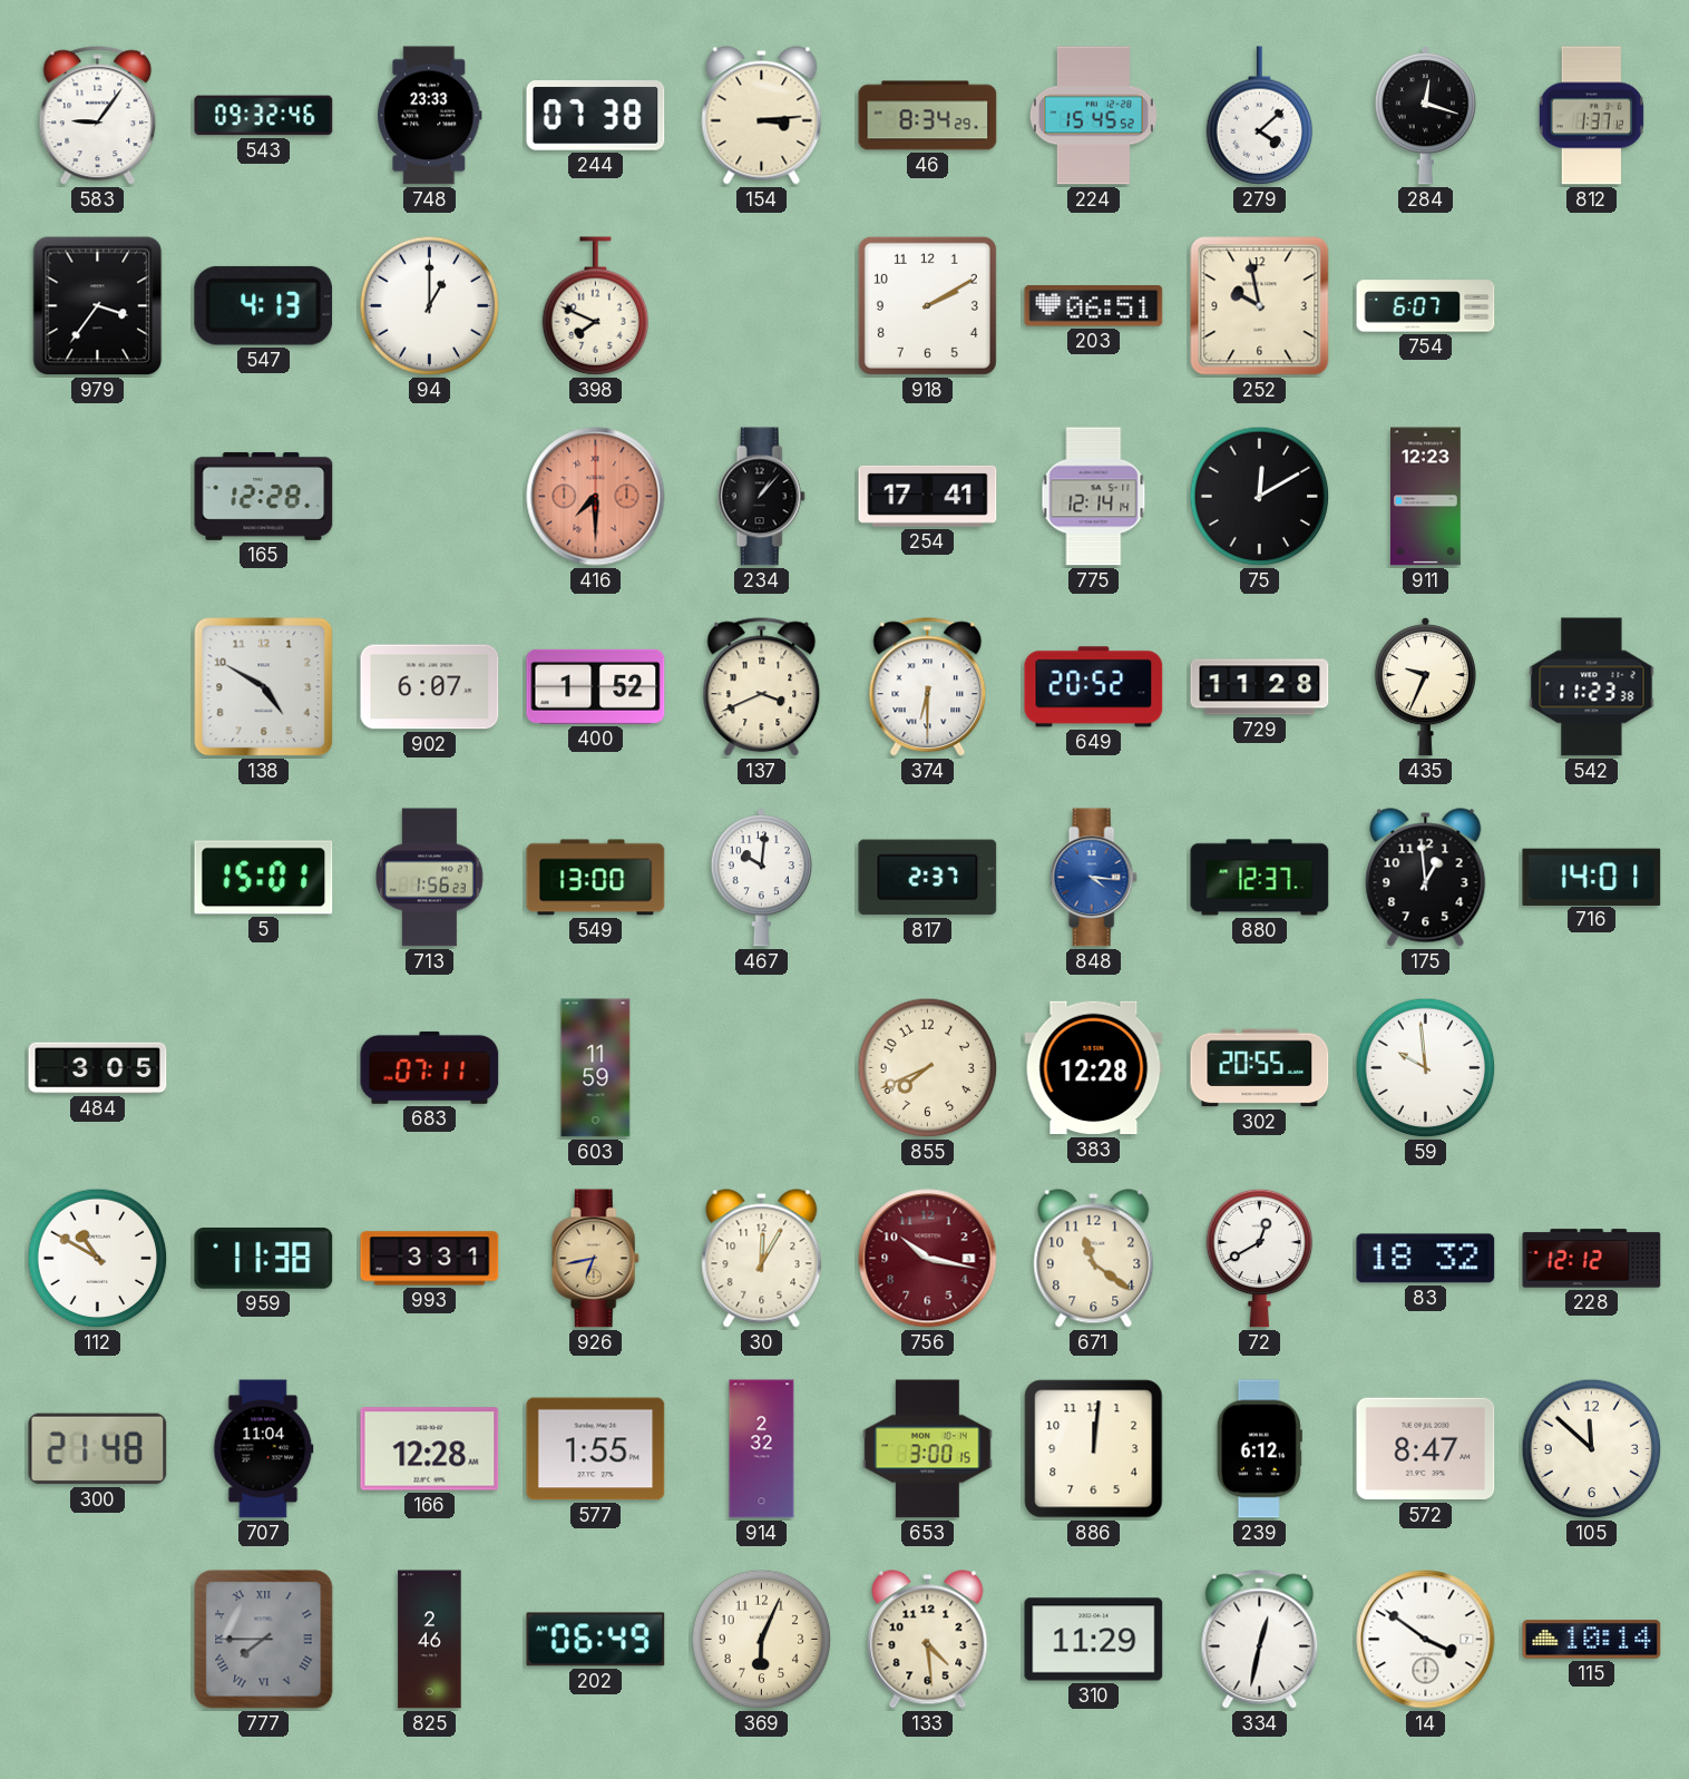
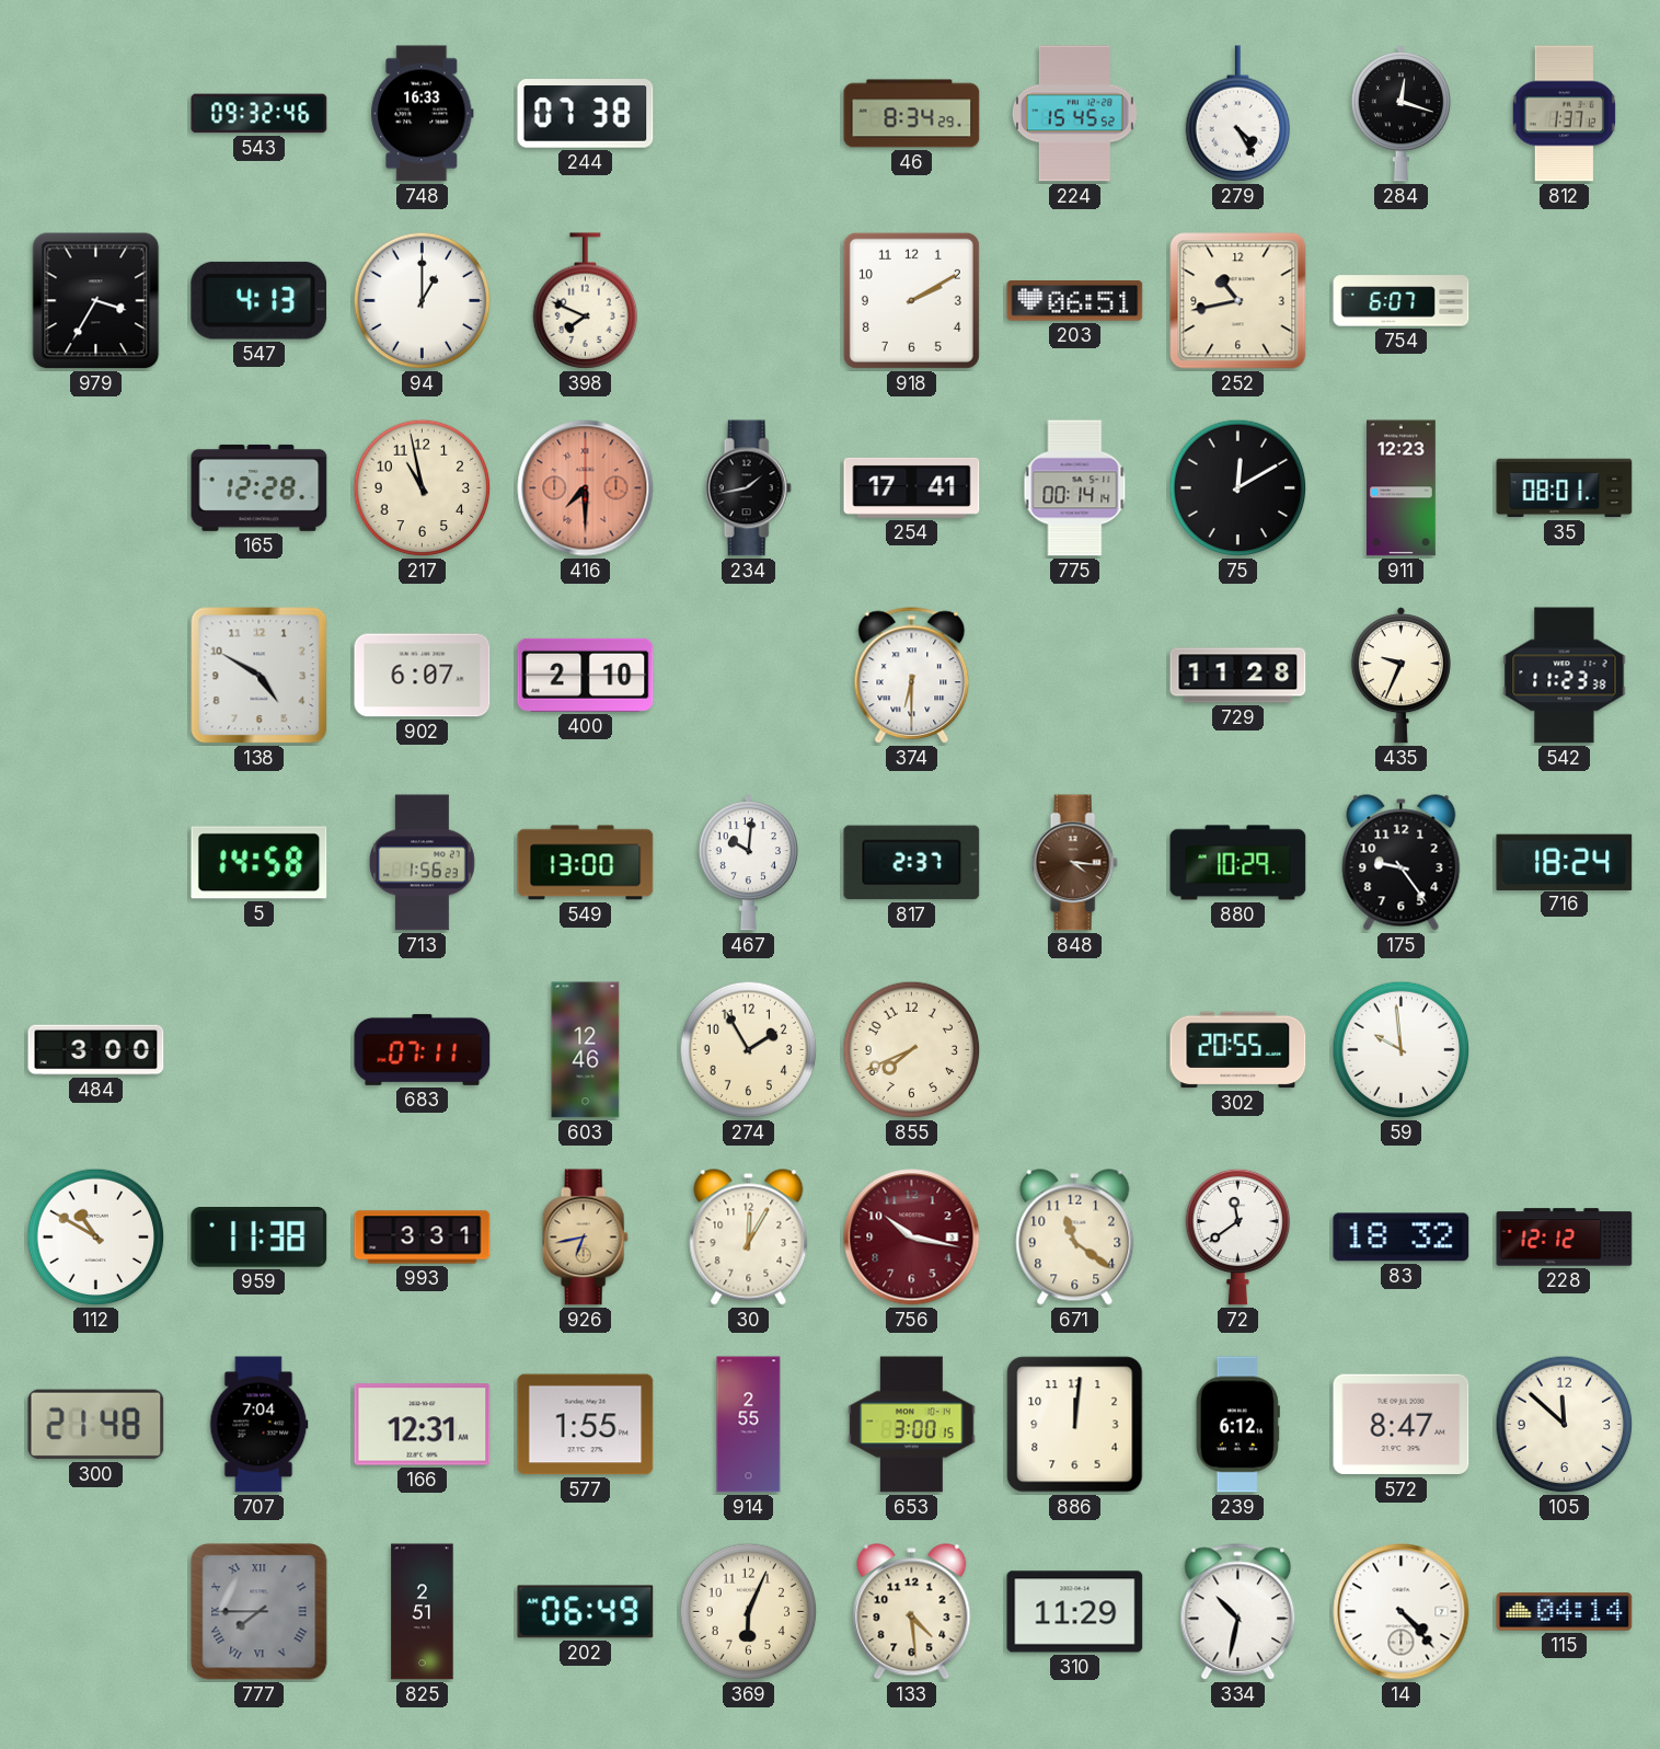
583: 9:06 -> none
748: 23:33 -> 16:33
154: 3:14 -> none
279: 4:08 -> 4:25
979: 3:36 -> 3:35
252: 9:58 -> 10:43
217: none -> 10:58
234: 1:07 -> 1:43
775: 12:14 -> 00:14
35: none -> 08:01
400: 1:52 -> 2:10
137: 3:41 -> none
649: 20:52 -> none
5: 15:01 -> 14:58
848 dial: blue -> brown
880: 12:37 -> 10:29
175: 12:59 -> 9:24
716: 14:01 -> 18:24
484: 3:05 -> 3:00
603: 11:59 -> 12:46
274: none -> 1:55
383: 12:28 -> none
72: 12:40 -> 11:39
707: 11:04 -> 7:04
166: 12:28 -> 12:31
914: 2:32 -> 2:55
825: 2:46 -> 2:51
334: 12:32 -> 10:32
14: 3:51 -> 4:23
115: 10:14 -> 04:14
